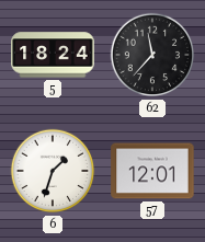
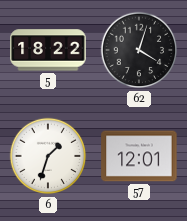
5: 18:24 -> 18:22
62: 11:37 -> 4:03
